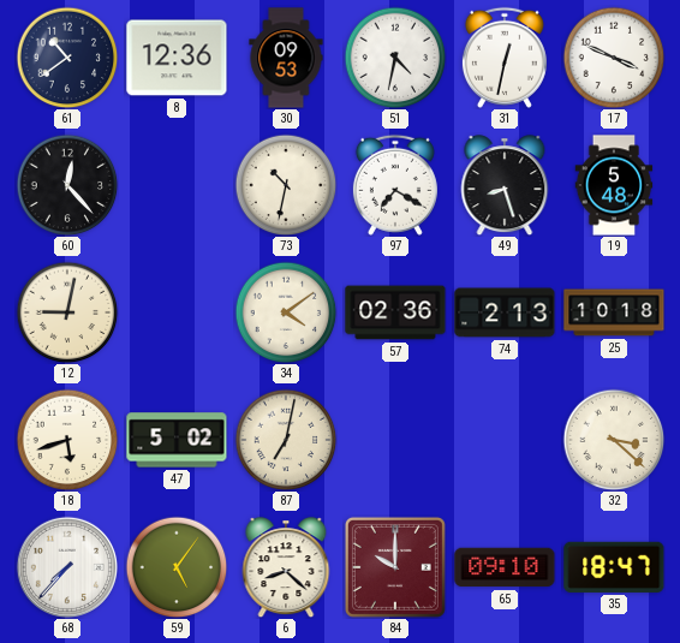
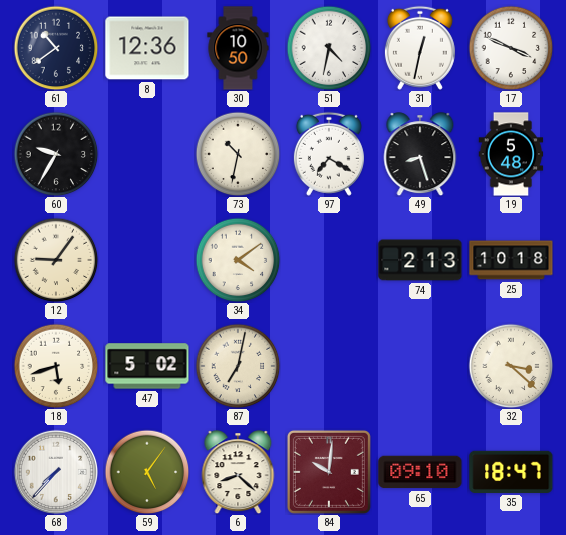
30: 09:53 -> 10:50
60: 12:23 -> 9:35
12: 9:02 -> 9:06
57: 02:36 -> none
84: 10:00 -> 10:01
